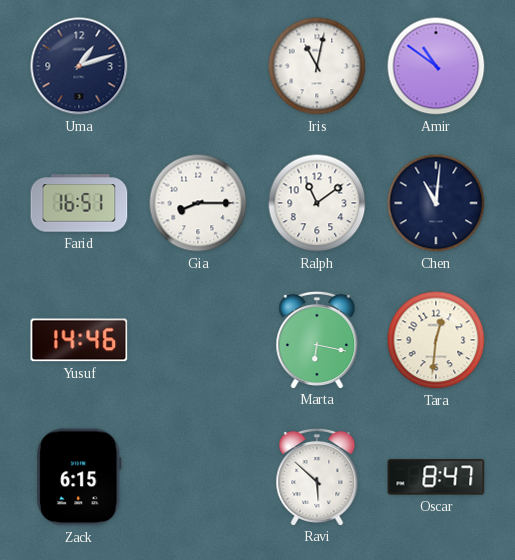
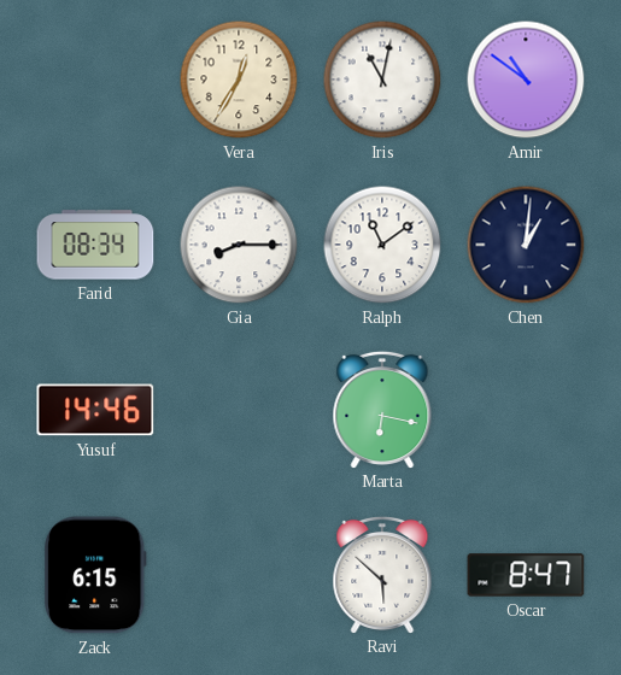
Uma: 1:12 -> none
Vera: none -> 12:35
Farid: 16:51 -> 08:34
Chen: 11:01 -> 1:01
Tara: 12:31 -> none
